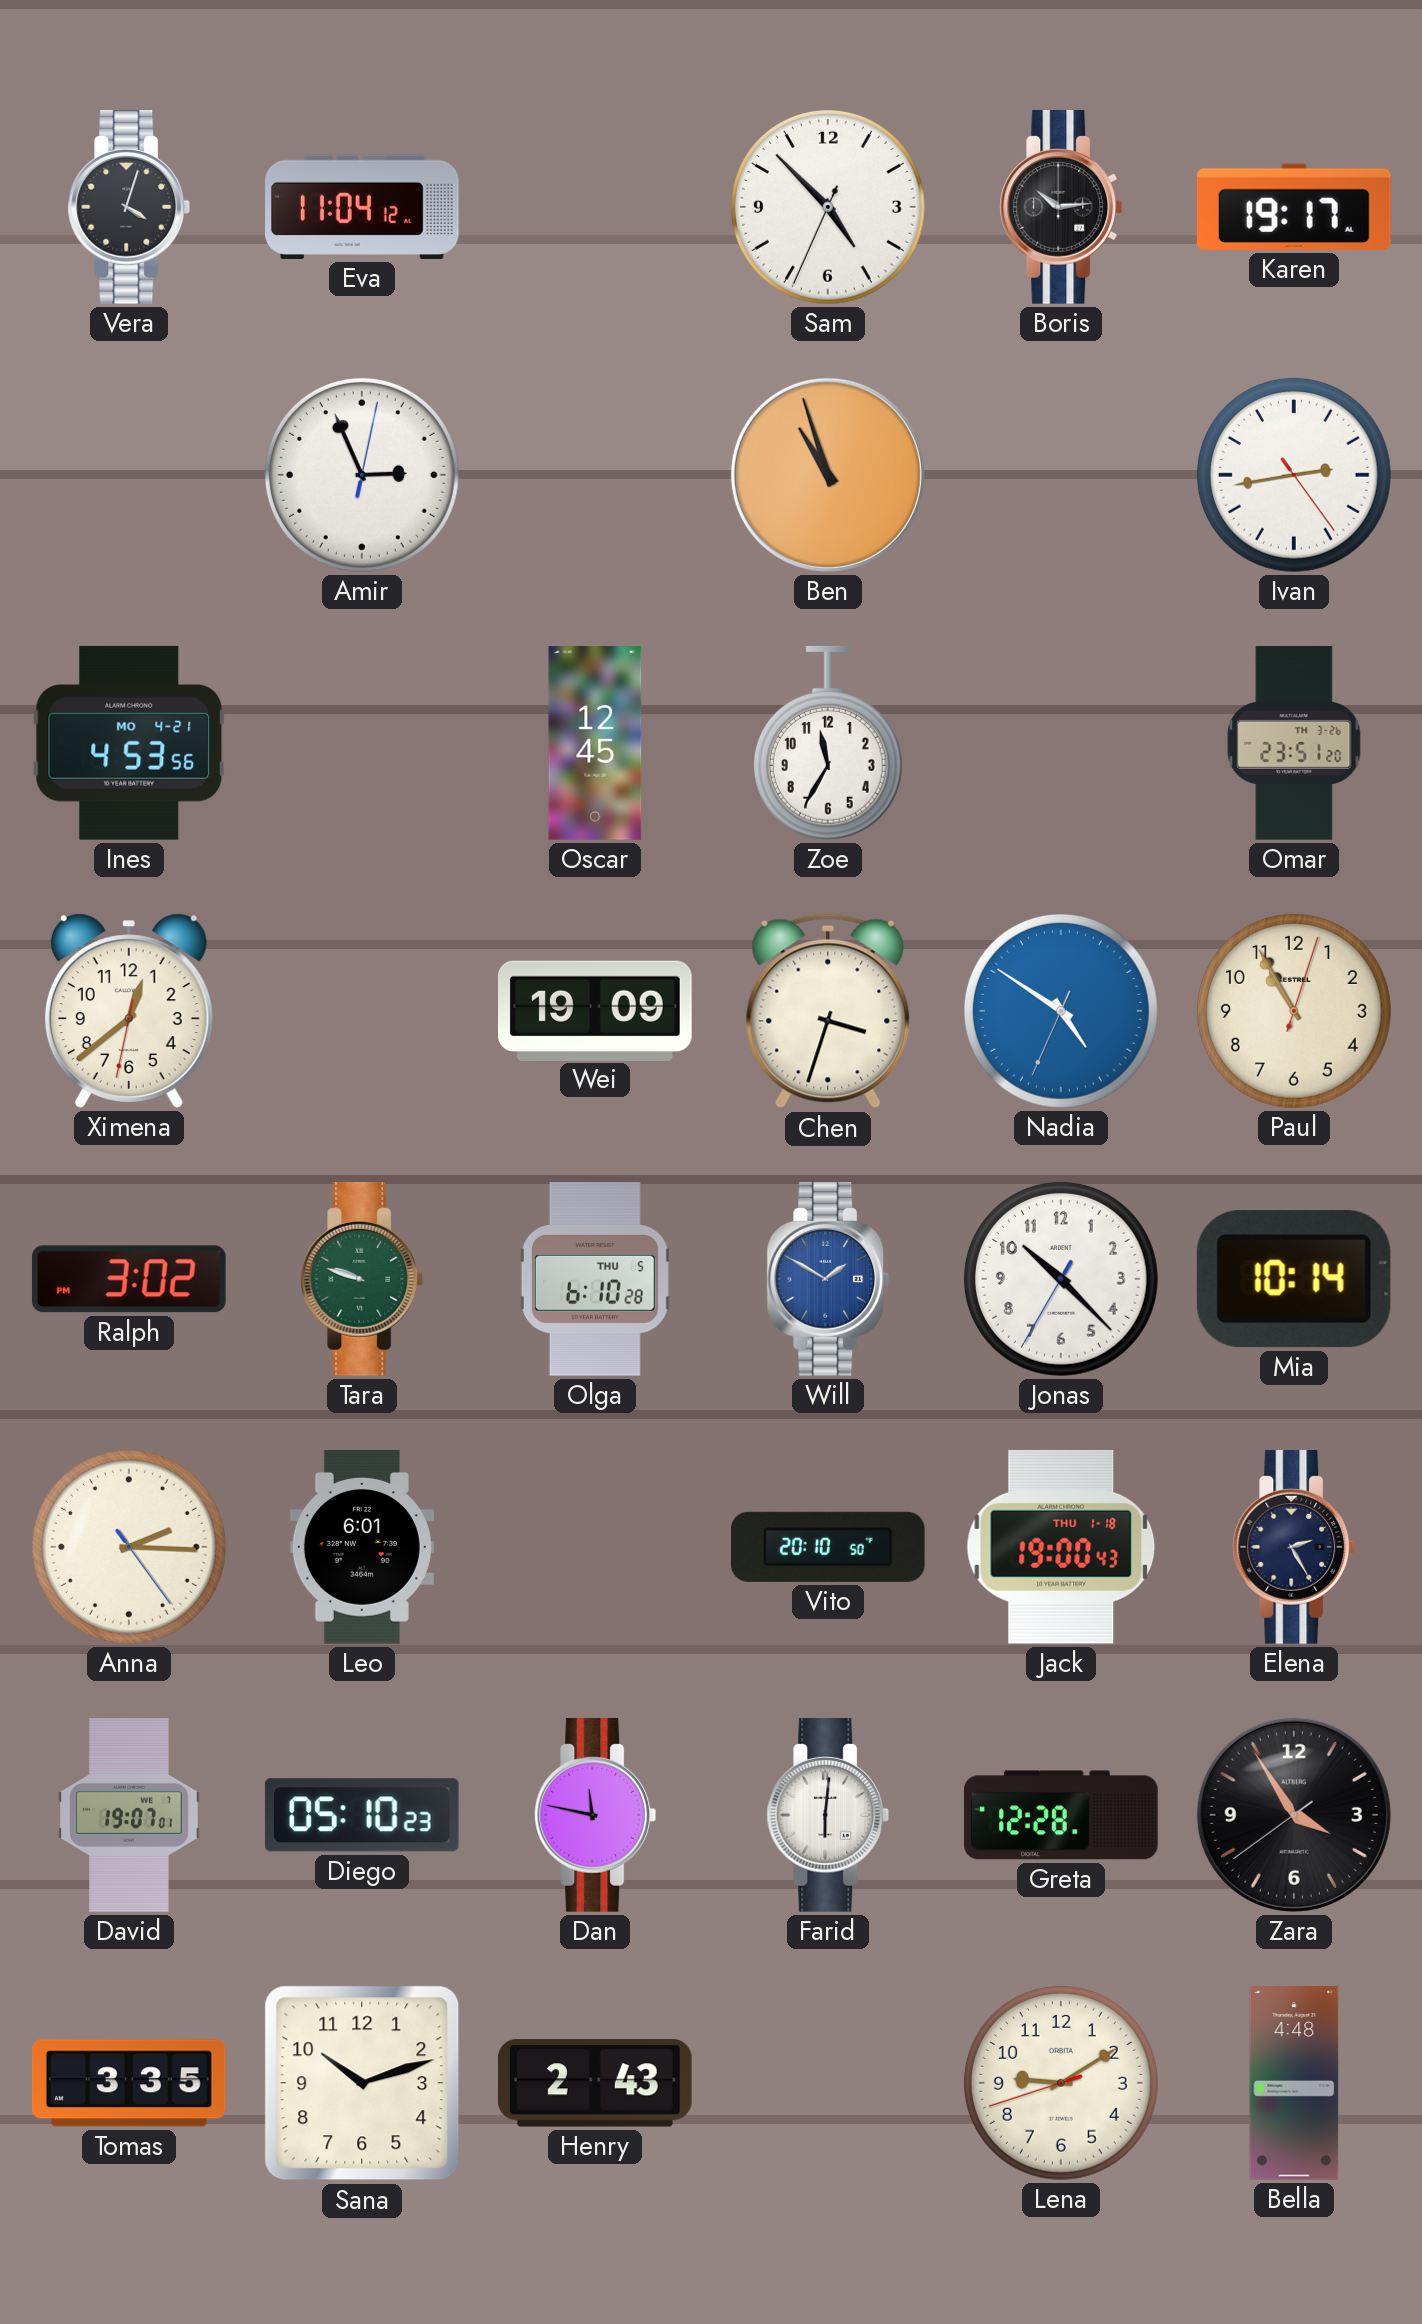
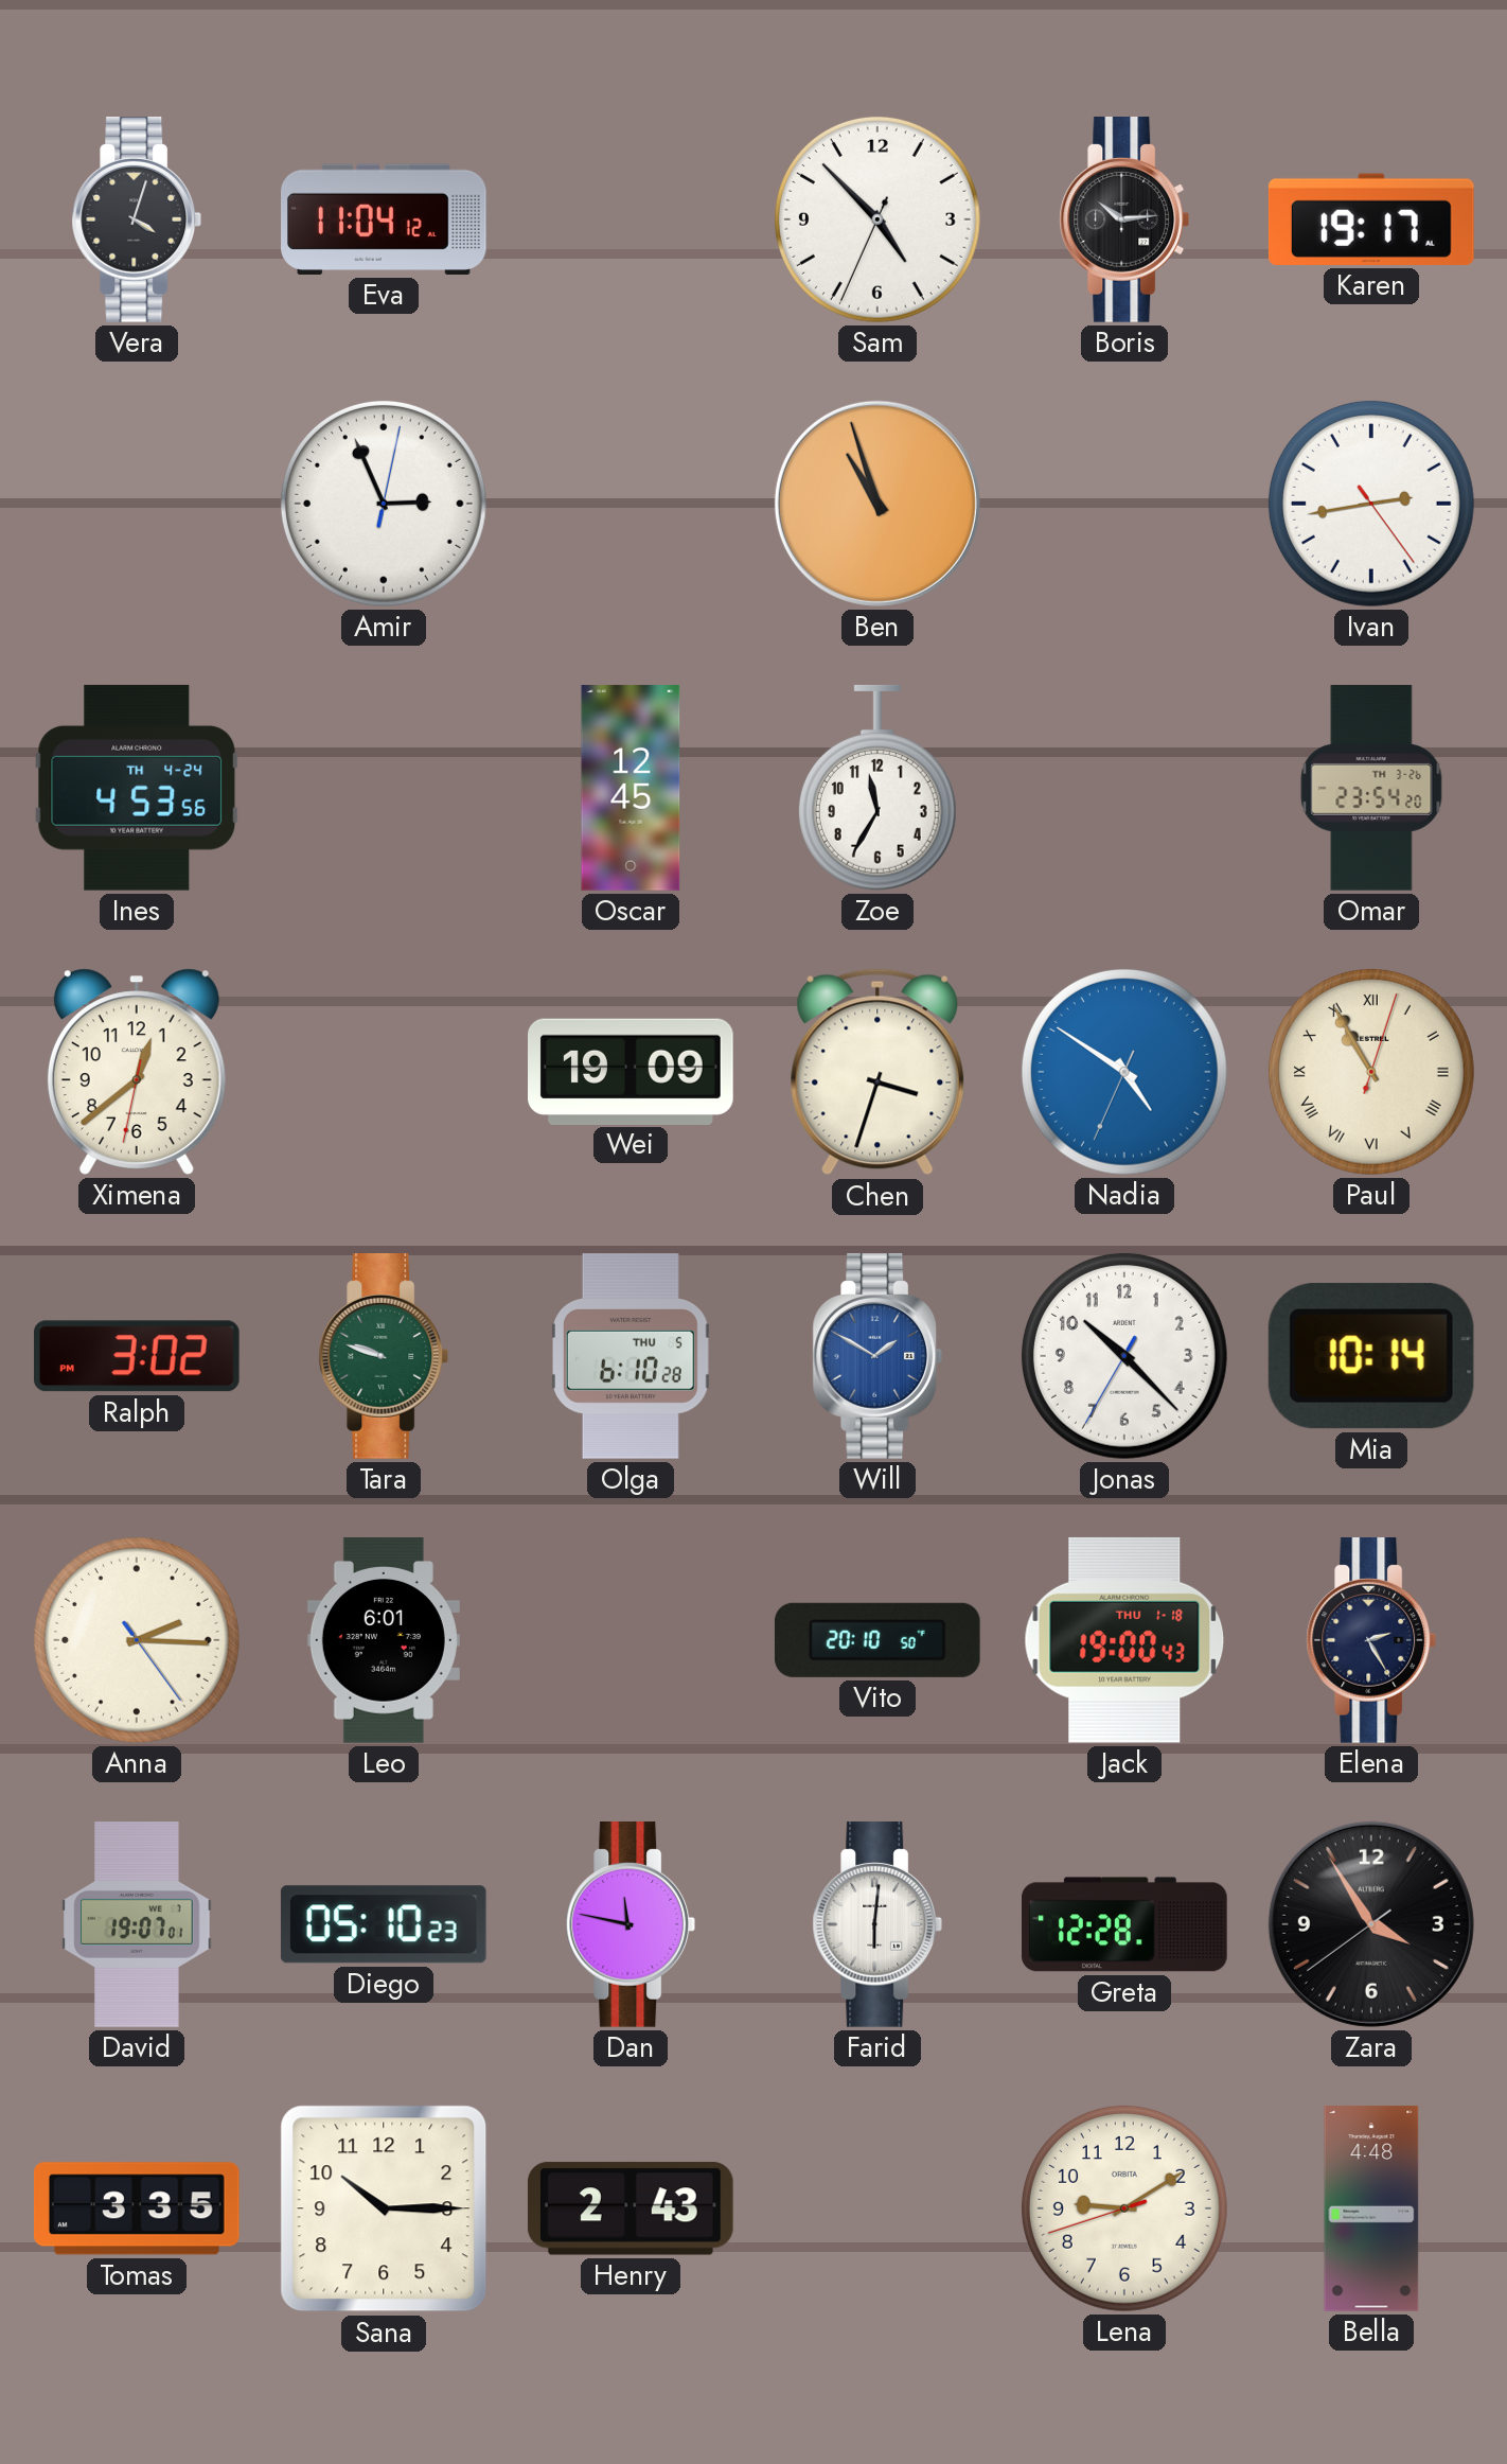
Ines date: MO 4-21 -> TH 4-24
Omar: 23:51 -> 23:54
Paul numerals: Arabic -> Roman
Sana: 10:12 -> 10:15
